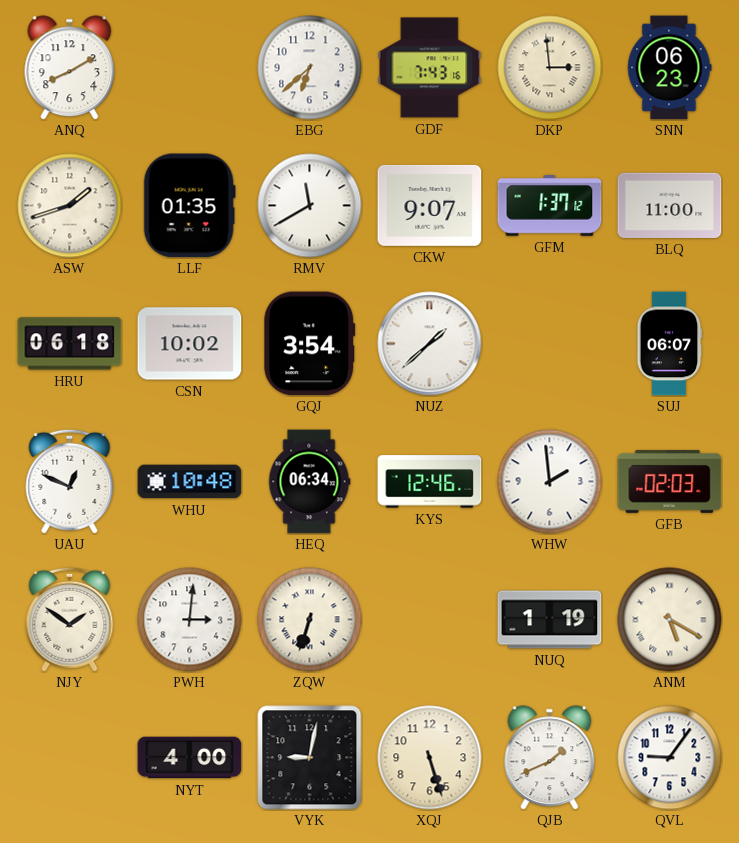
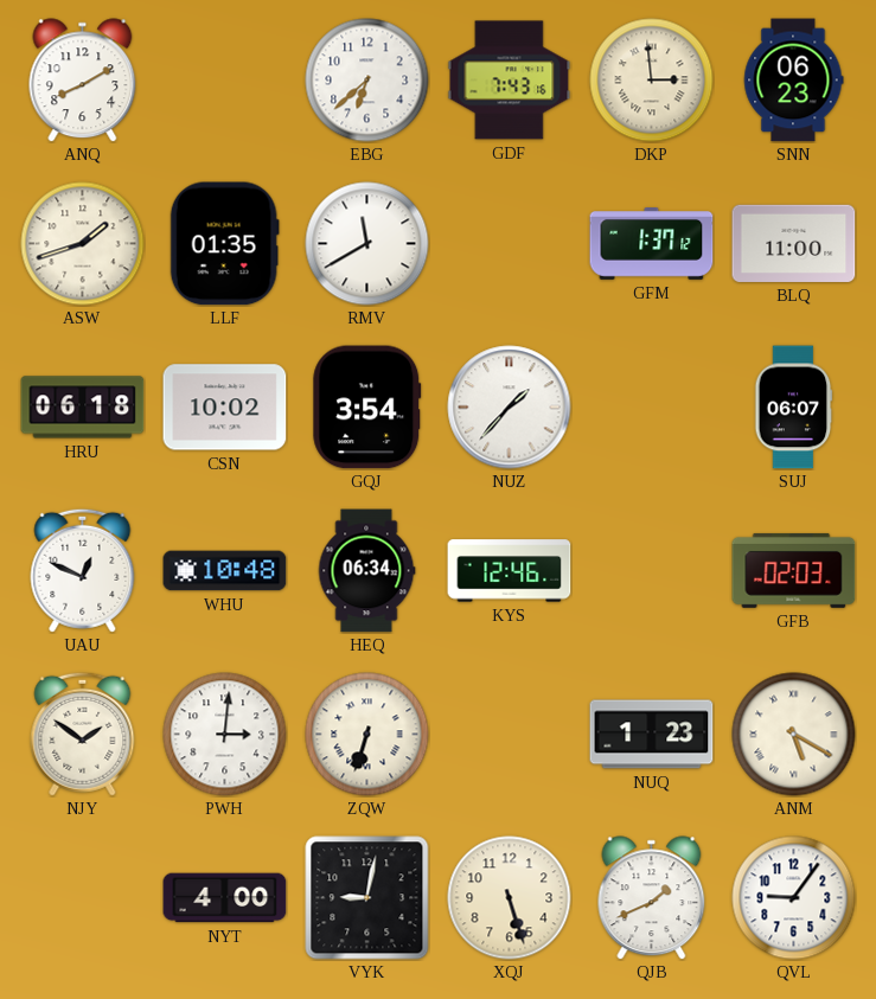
CKW: 9:07 -> none
NUZ: 1:38 -> 1:37
WHW: 1:59 -> none
NUQ: 1:19 -> 1:23
